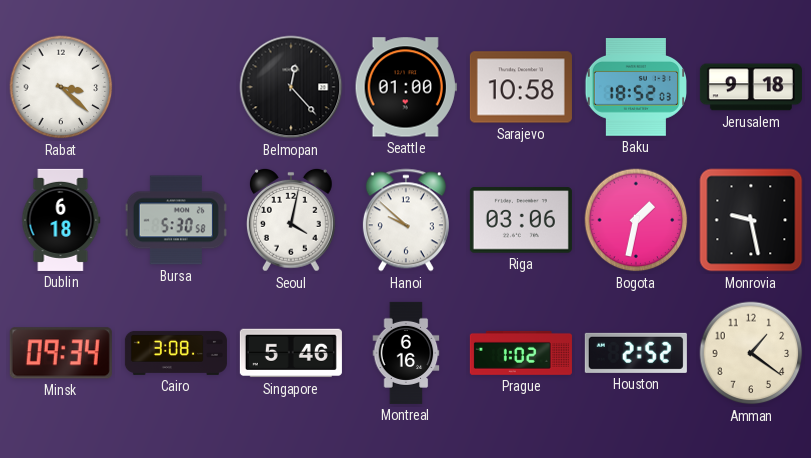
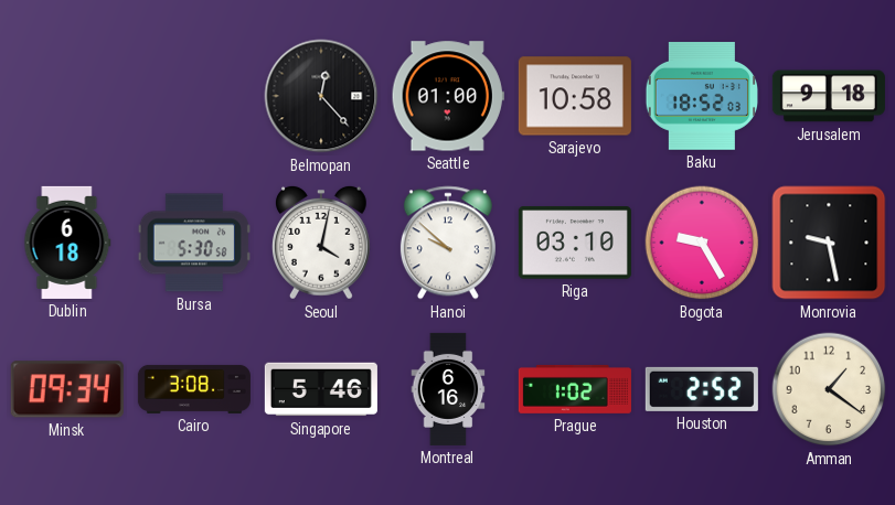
Rabat: 3:22 -> none
Riga: 03:06 -> 03:10
Bogota: 1:32 -> 9:25
